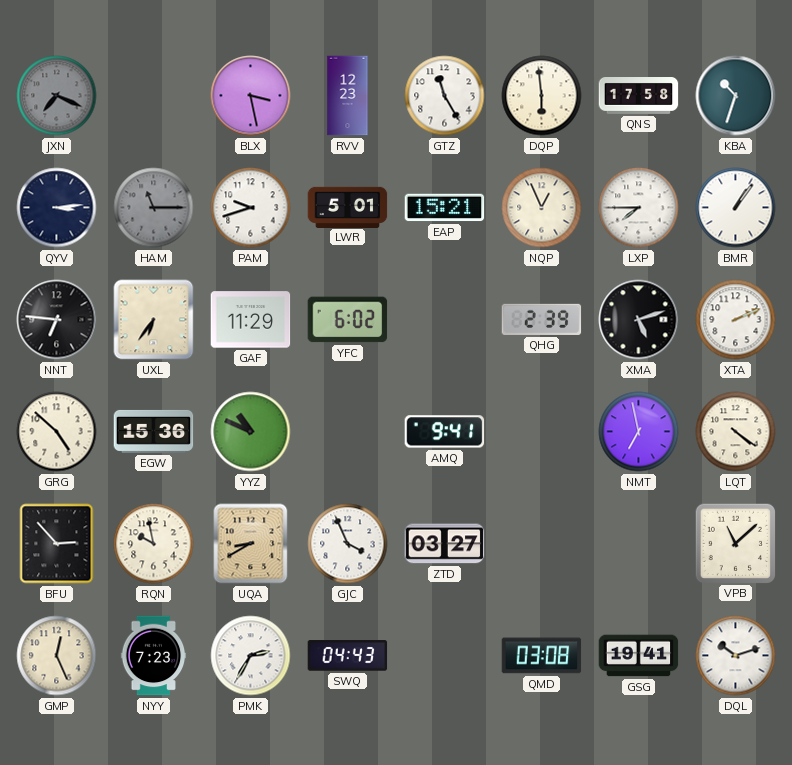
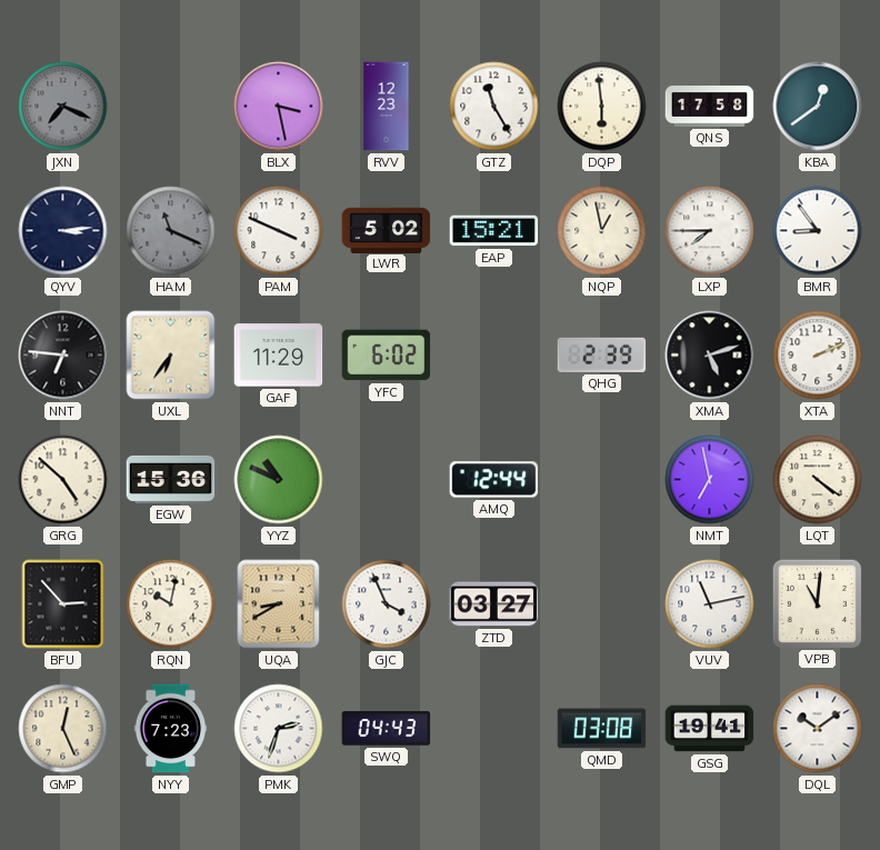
KBA: 10:33 -> 12:39
HAM: 11:15 -> 11:19
PAM: 9:42 -> 3:49
LWR: 5:01 -> 5:02
NQP: 12:56 -> 12:58
BMR: 1:06 -> 8:54
AMQ: 9:41 -> 12:44
RQN: 9:58 -> 10:02
VUV: none -> 11:13
VPB: 11:08 -> 11:01
PMK: 2:35 -> 2:33
DQL: 10:12 -> 10:09
